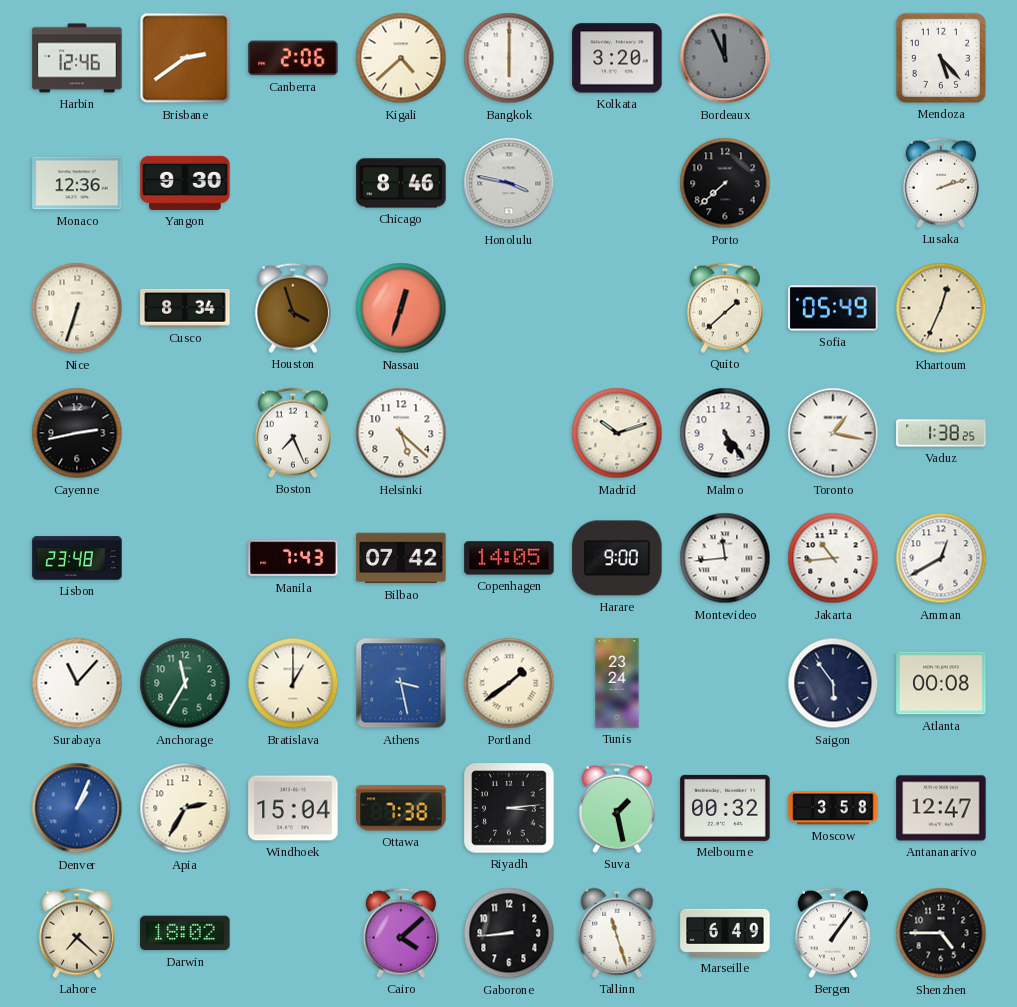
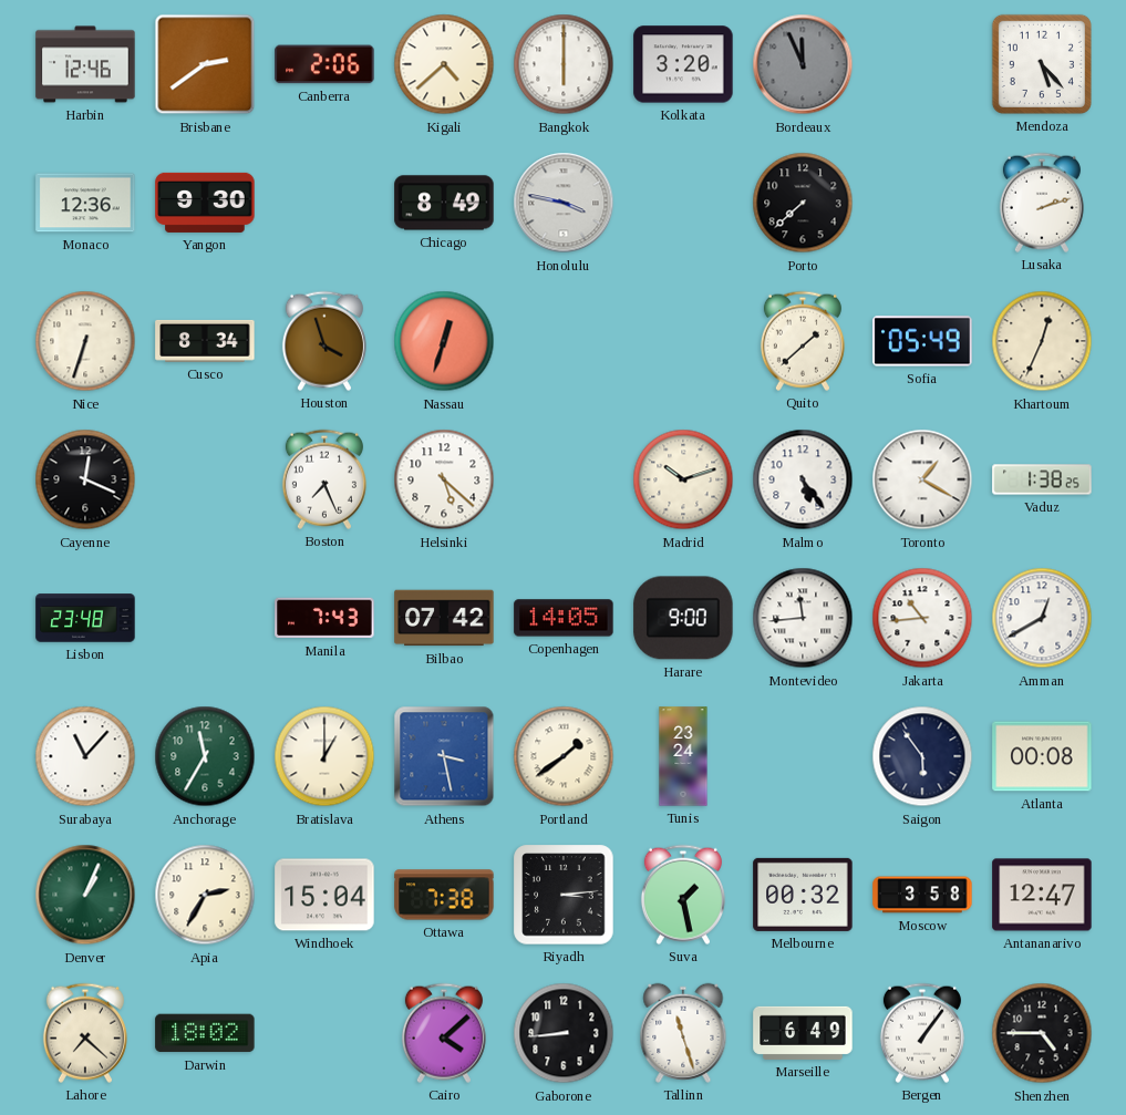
Chicago: 8:46 -> 8:49
Cayenne: 2:43 -> 12:19
Toronto: 1:17 -> 1:20
Denver dial: blue -> green
